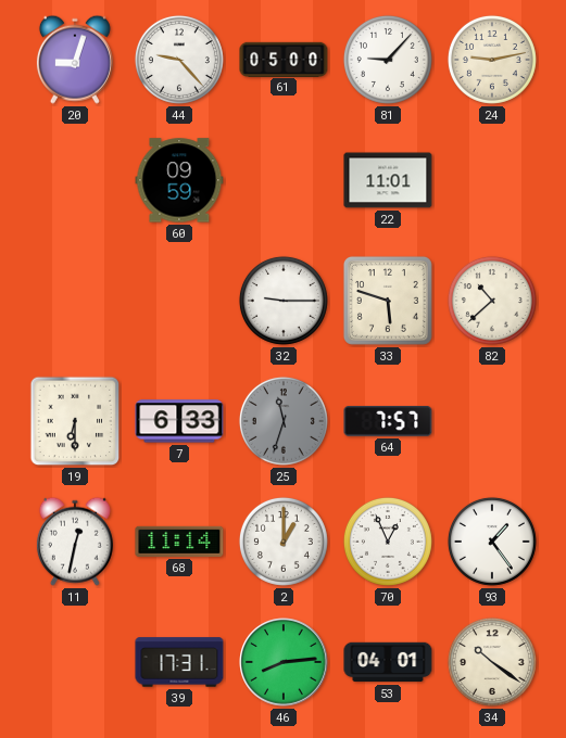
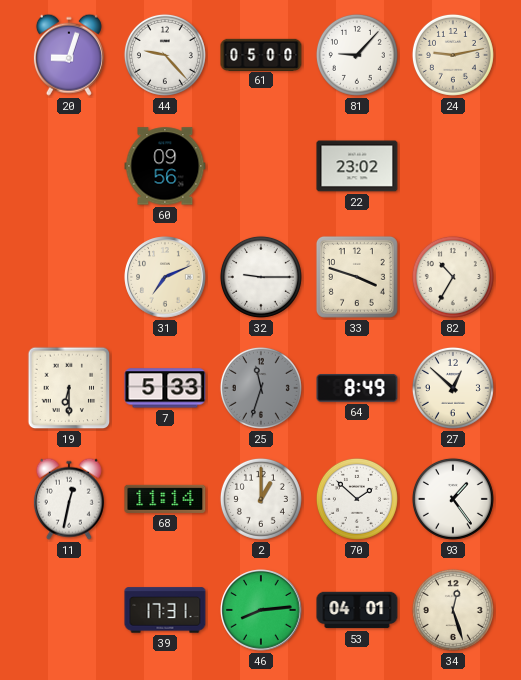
60: 09:59 -> 09:56
22: 11:01 -> 23:02
31: none -> 7:11
33: 5:48 -> 3:48
82: 10:38 -> 10:35
7: 6:33 -> 5:33
64: 7:57 -> 8:49
27: none -> 12:52
70: 12:56 -> 1:52
34: 10:21 -> 12:27
